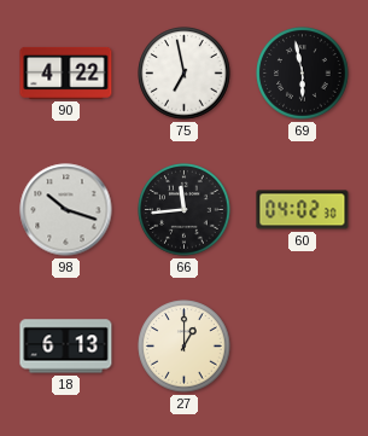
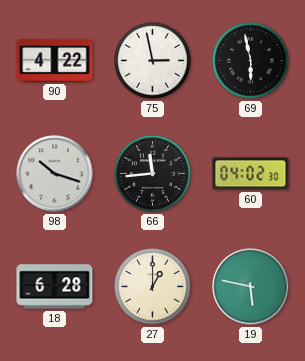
75: 6:58 -> 2:58
18: 6:13 -> 6:28
19: none -> 5:47
